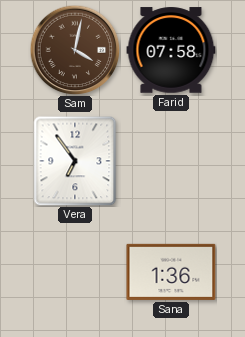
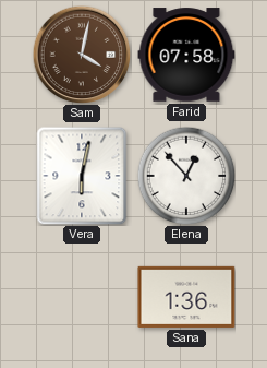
Vera: 6:54 -> 6:02
Elena: none -> 12:53
